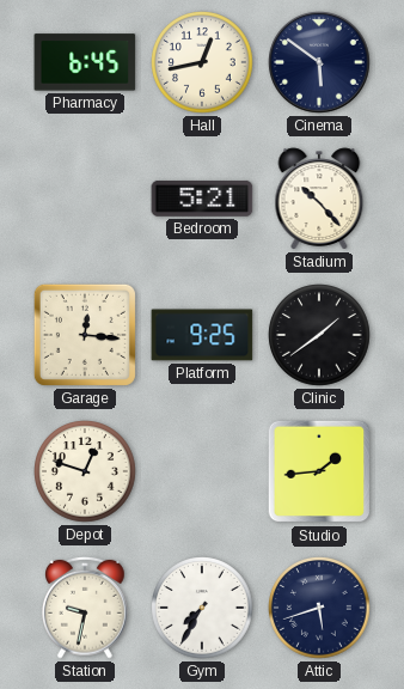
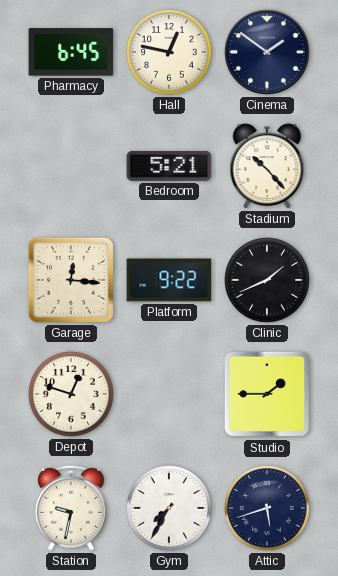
Hall: 12:43 -> 12:47
Cinema: 5:51 -> 1:51
Platform: 9:25 -> 9:22
Clinic: 1:39 -> 1:41
Studio: 1:44 -> 1:45
